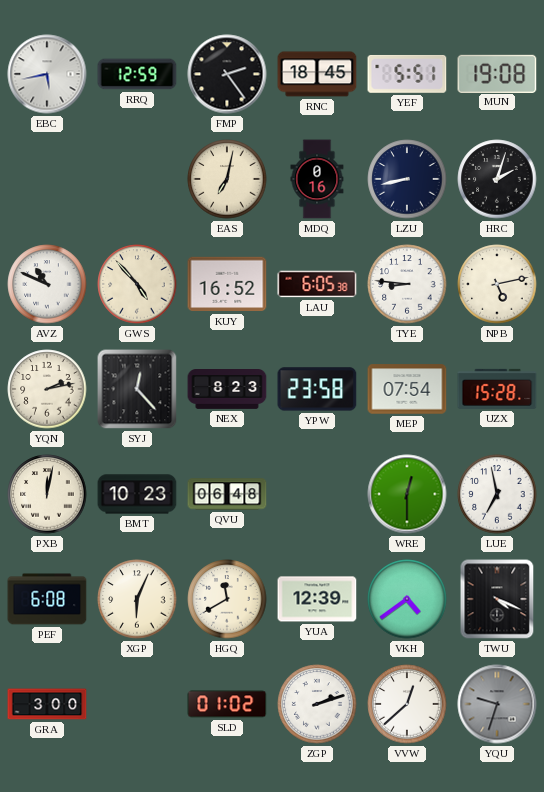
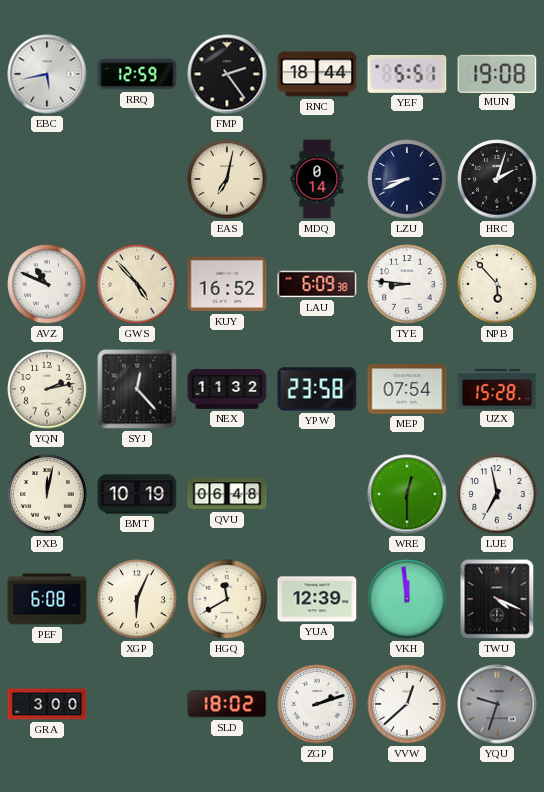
RNC: 18:45 -> 18:44
MDQ: 0:16 -> 0:14
LZU: 8:43 -> 8:41
LAU: 6:05 -> 6:09
NPB: 5:13 -> 5:53
NEX: 8:23 -> 11:32
BMT: 10:23 -> 10:19
VKH: 4:39 -> 11:59
SLD: 01:02 -> 18:02
